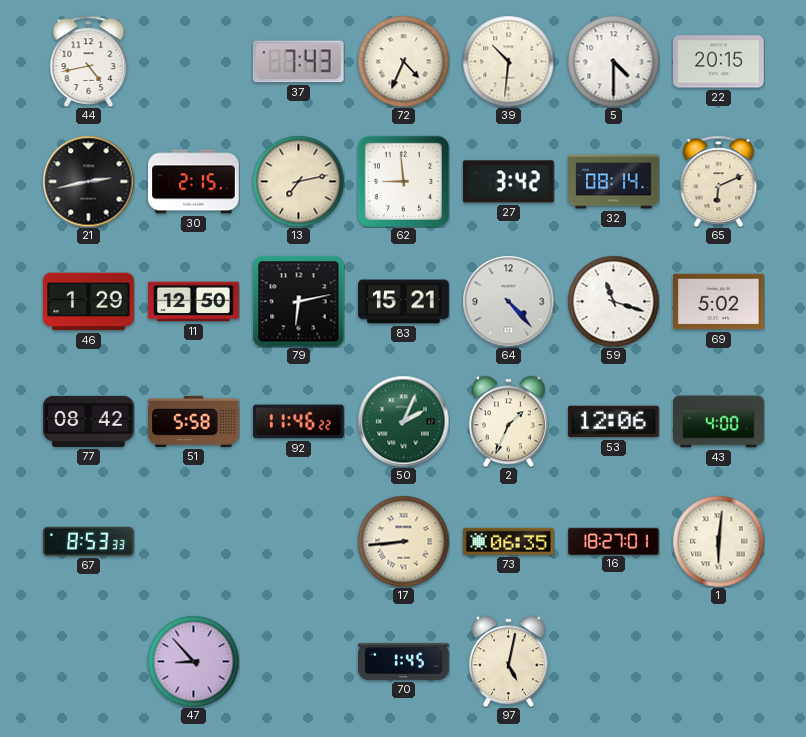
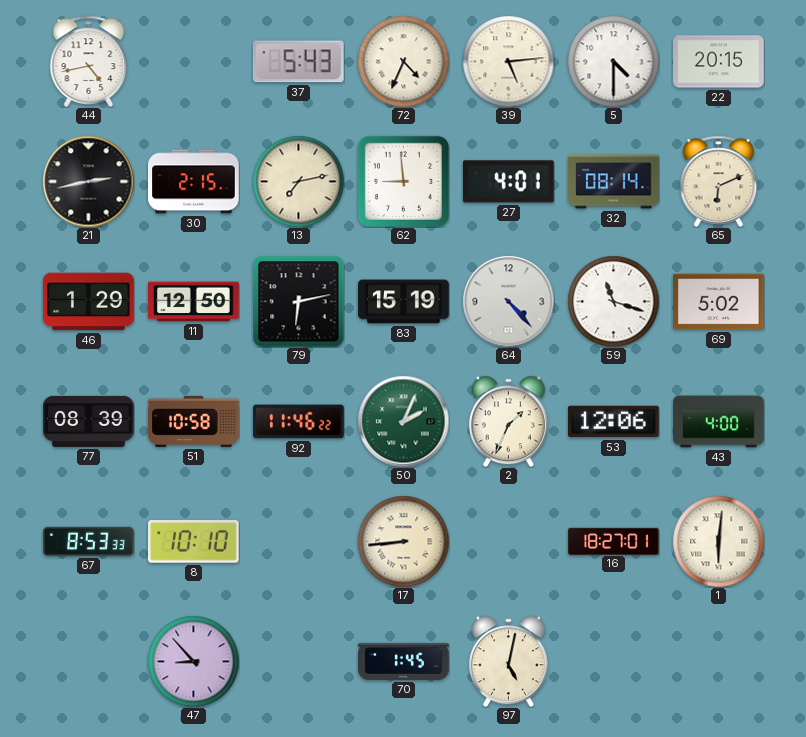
37: 7:43 -> 5:43
39: 10:31 -> 5:14
27: 3:42 -> 4:01
83: 15:21 -> 15:19
77: 08:42 -> 08:39
51: 5:58 -> 10:58
8: none -> 10:10
73: 06:35 -> none
